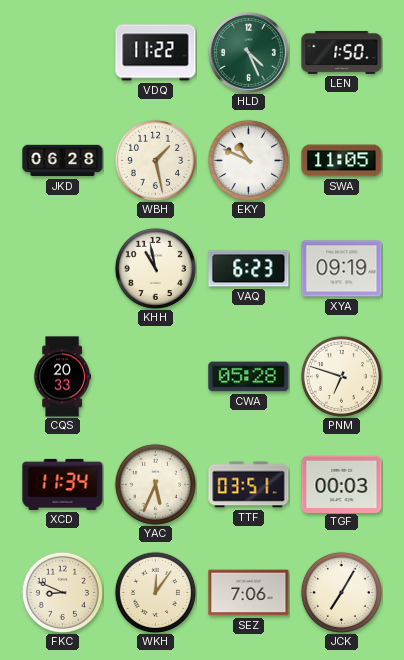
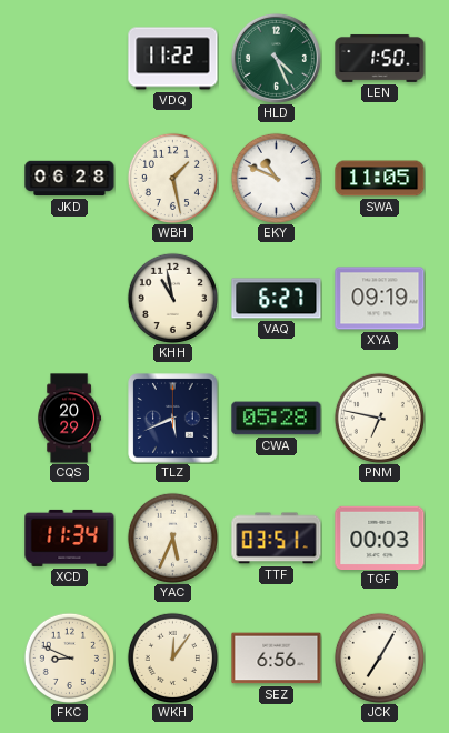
VAQ: 6:23 -> 6:27
CQS: 20:33 -> 20:29
TLZ: none -> 5:41
PNM: 6:48 -> 6:47
SEZ: 7:06 -> 6:56
